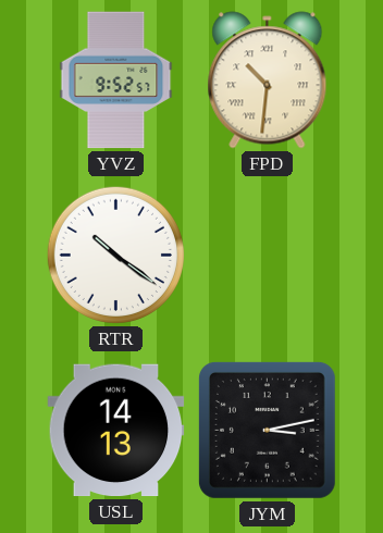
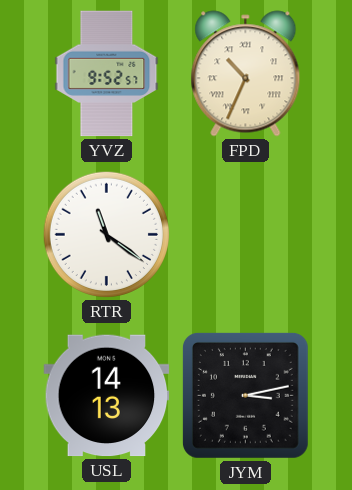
FPD: 10:31 -> 10:34
RTR: 10:21 -> 11:21
